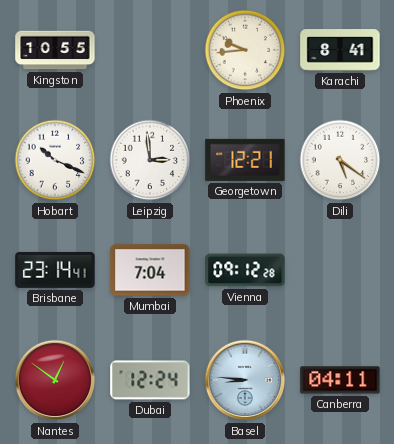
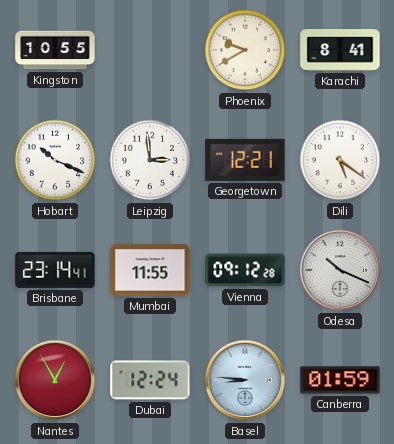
Phoenix: 9:44 -> 9:40
Mumbai: 7:04 -> 11:55
Odesa: none -> 10:19
Nantes: 12:51 -> 12:55
Canberra: 04:11 -> 01:59
